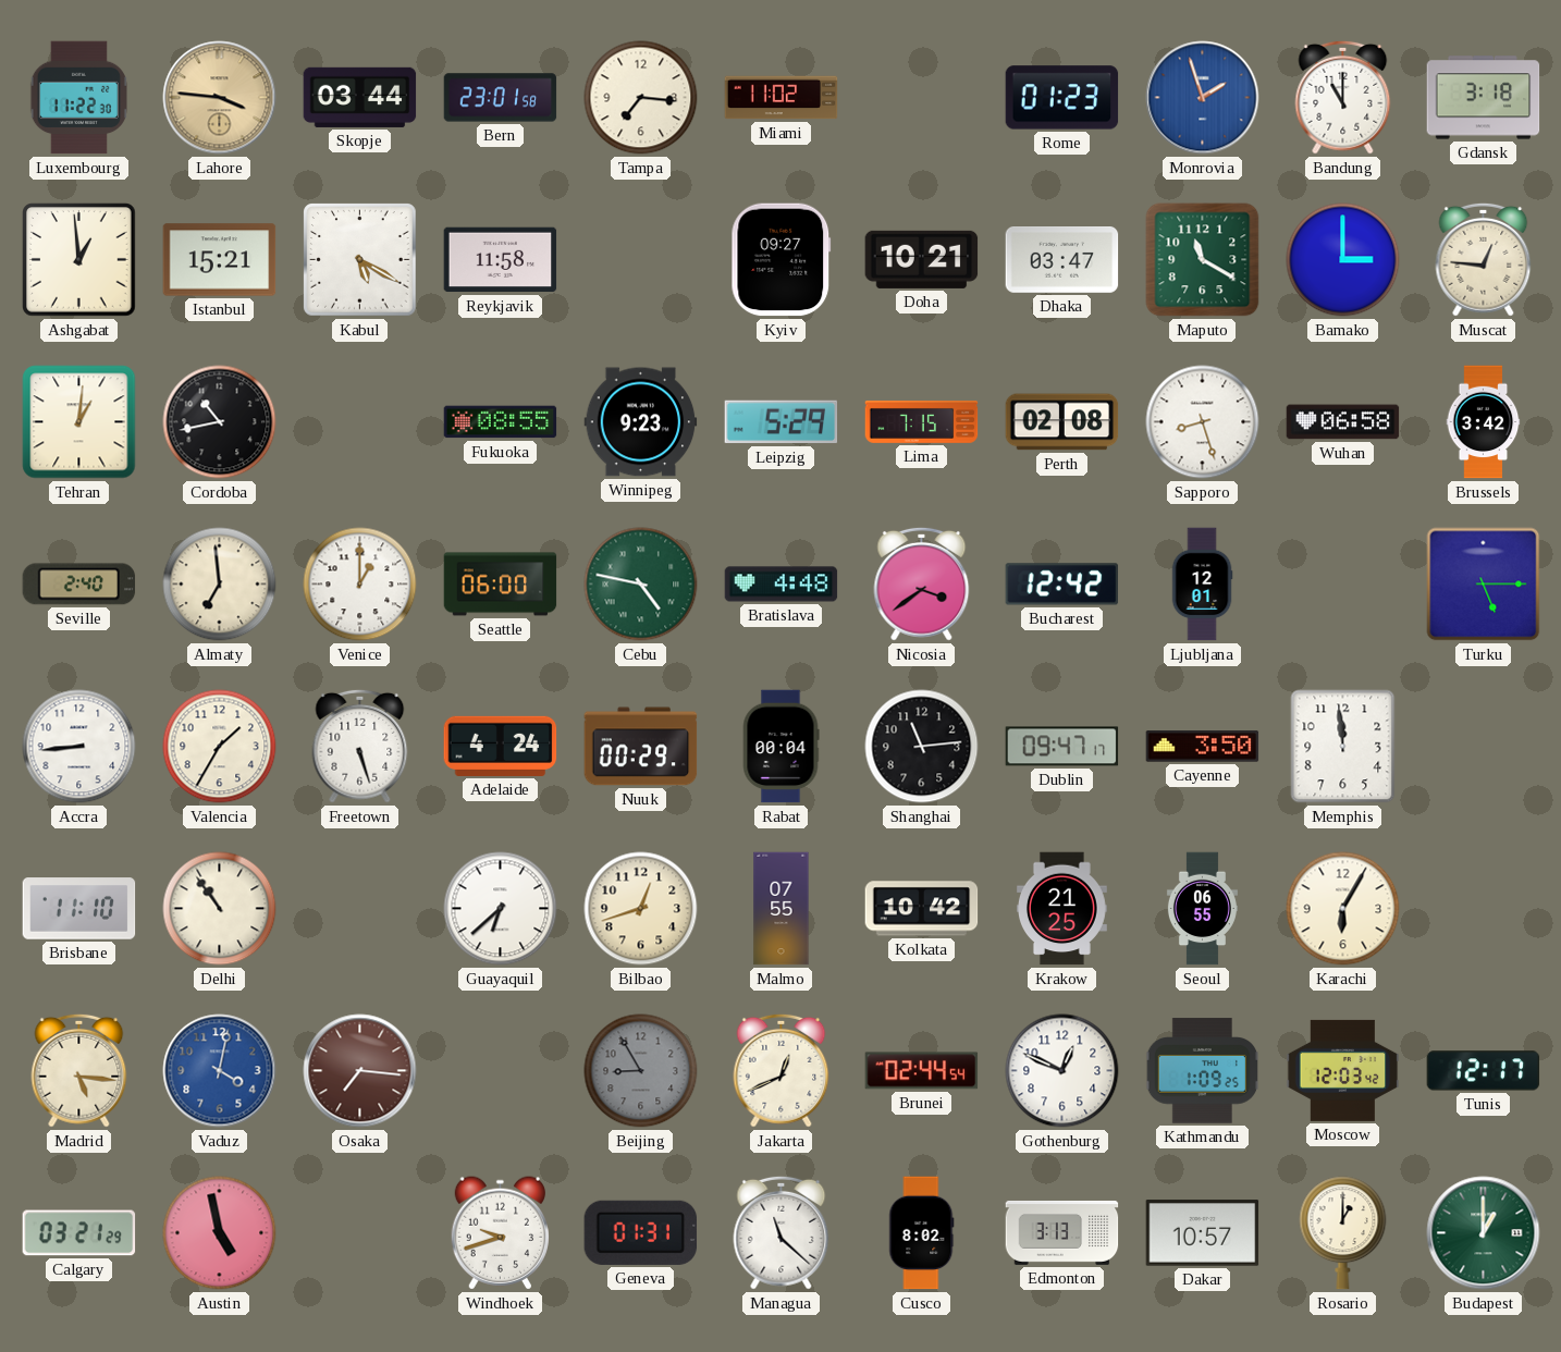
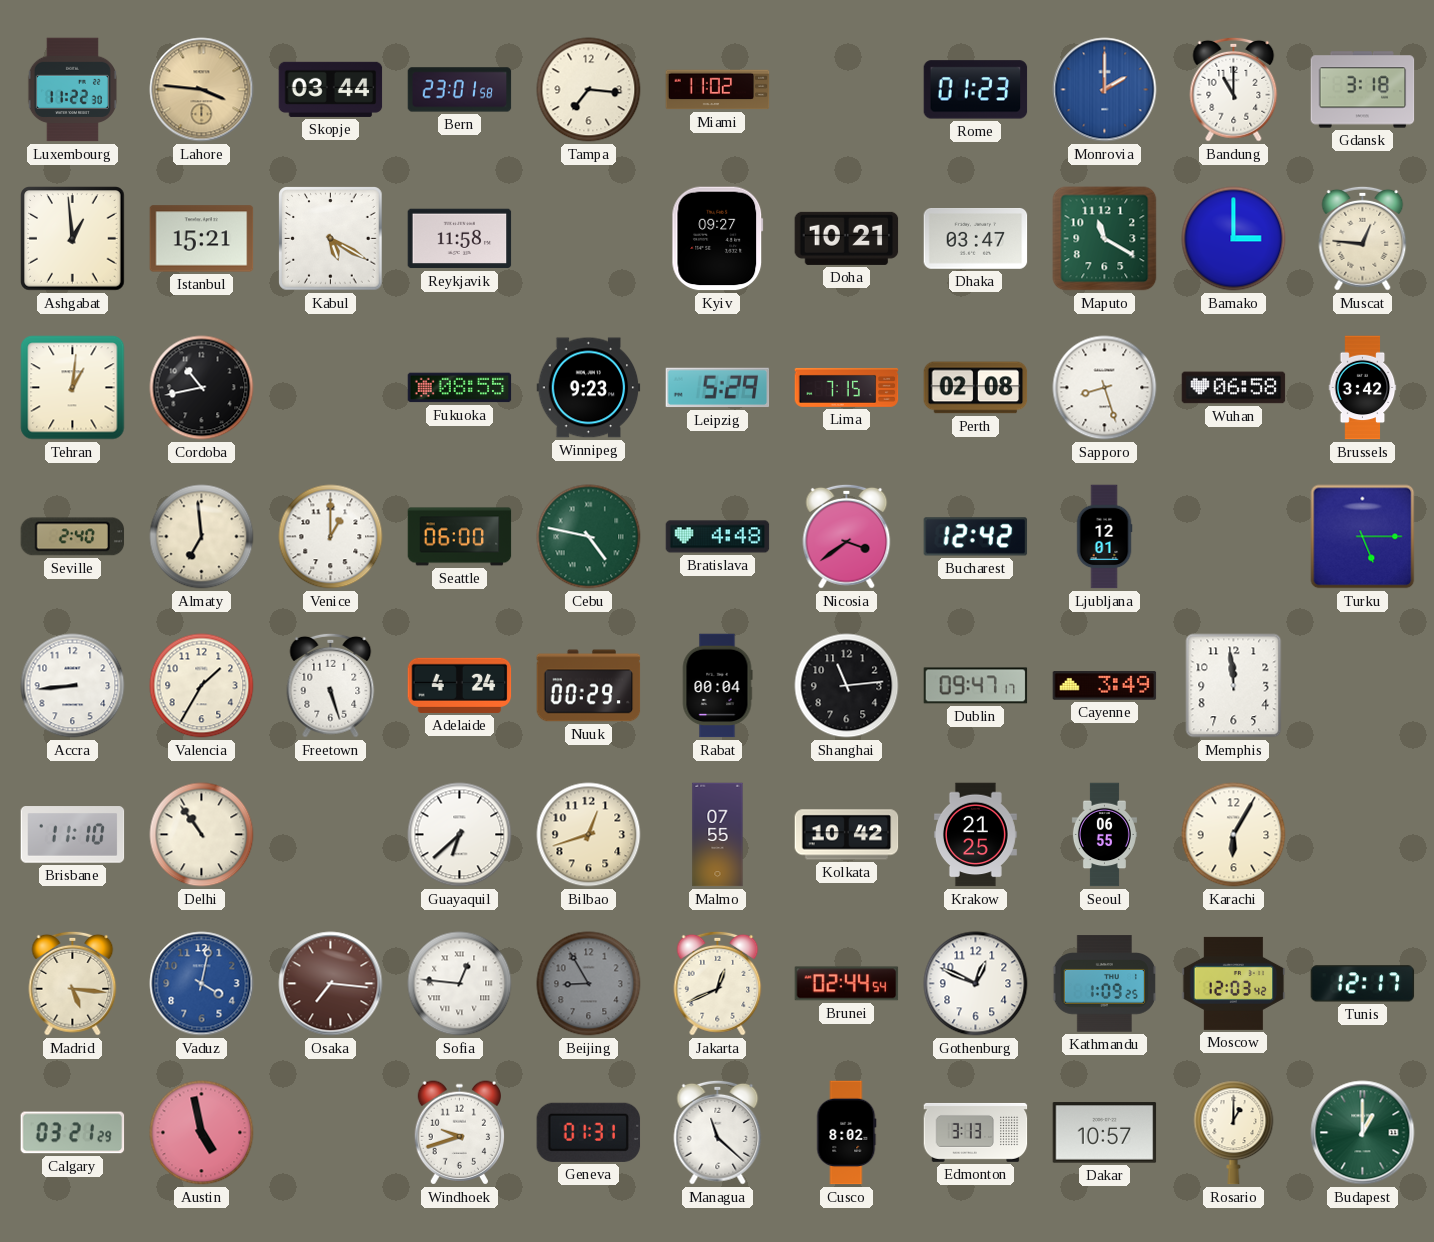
Monrovia: 1:57 -> 2:00
Cayenne: 3:50 -> 3:49
Sofia: none -> 12:46
